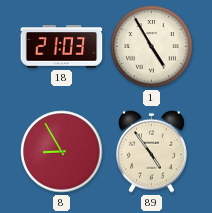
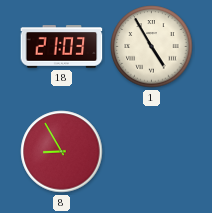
89: 4:54 -> none
